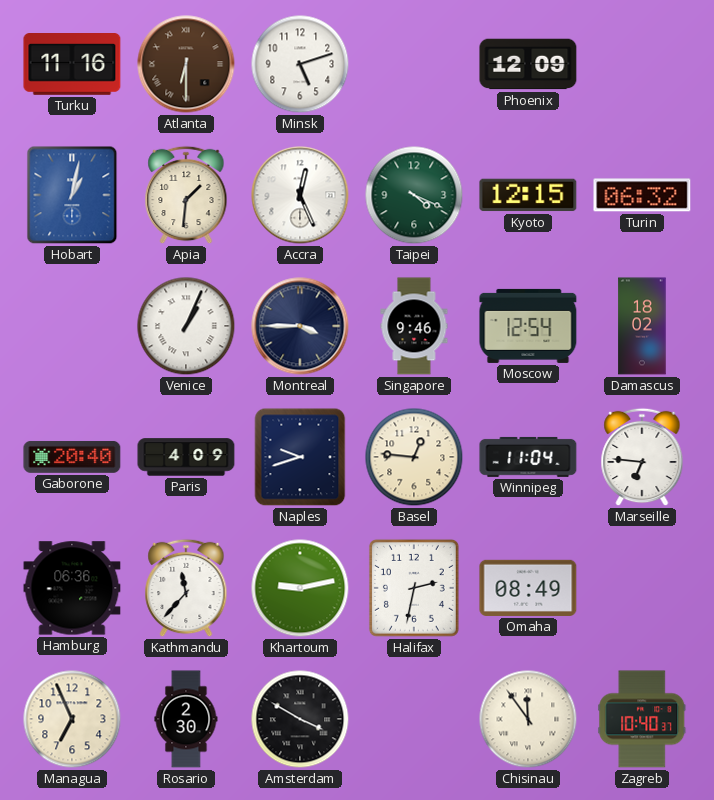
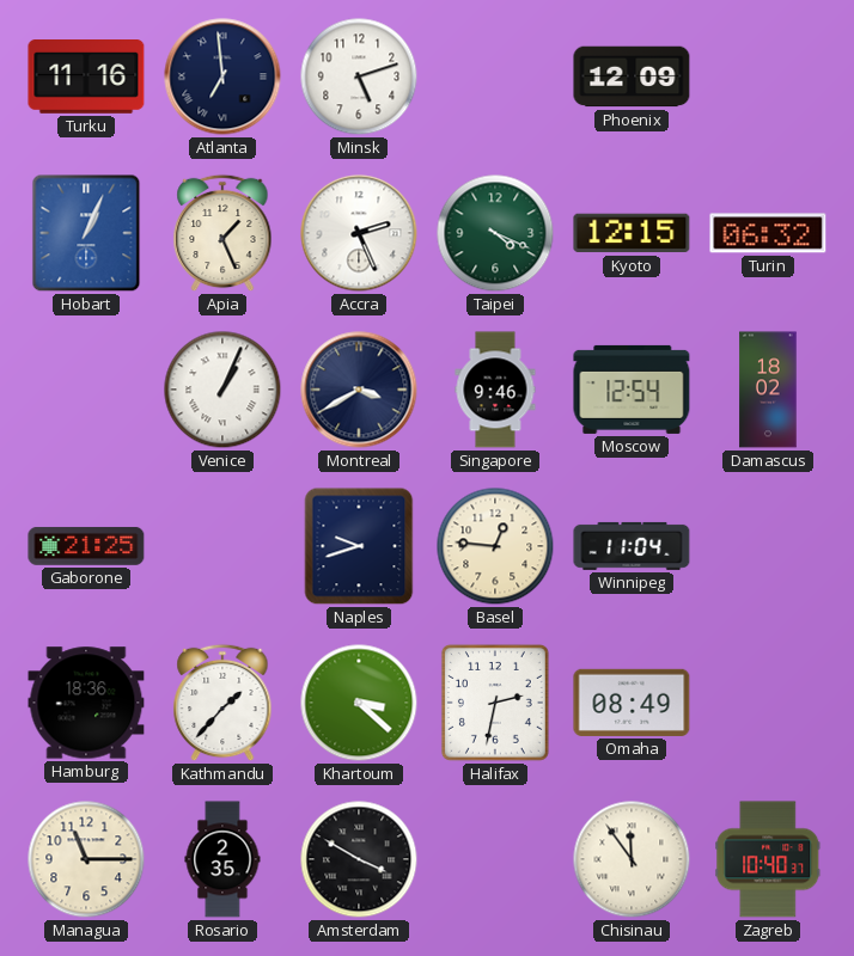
Atlanta: 6:30 -> 6:59
Atlanta dial: brown -> navy
Hobart: 1:02 -> 1:04
Apia: 1:31 -> 1:26
Accra: 12:26 -> 2:26
Montreal: 3:45 -> 3:40
Gaborone: 20:40 -> 21:25
Paris: 4:09 -> none
Marseille: 6:46 -> none
Hamburg: 06:36 -> 18:36
Kathmandu: 11:37 -> 1:37
Khartoum: 9:13 -> 3:22
Managua: 6:56 -> 11:15
Rosario: 2:30 -> 2:35
